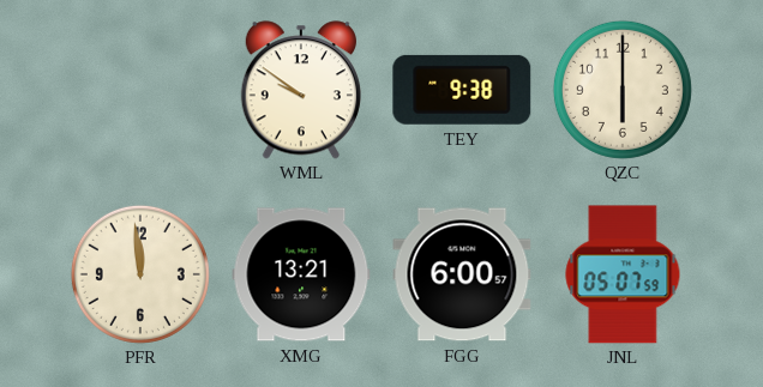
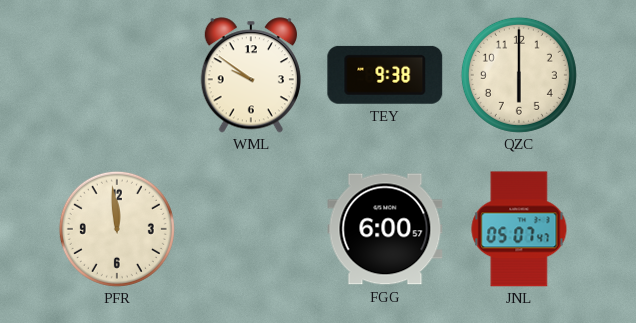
XMG: 13:21 -> none
JNL: 05:07:59 -> 05:07:47
